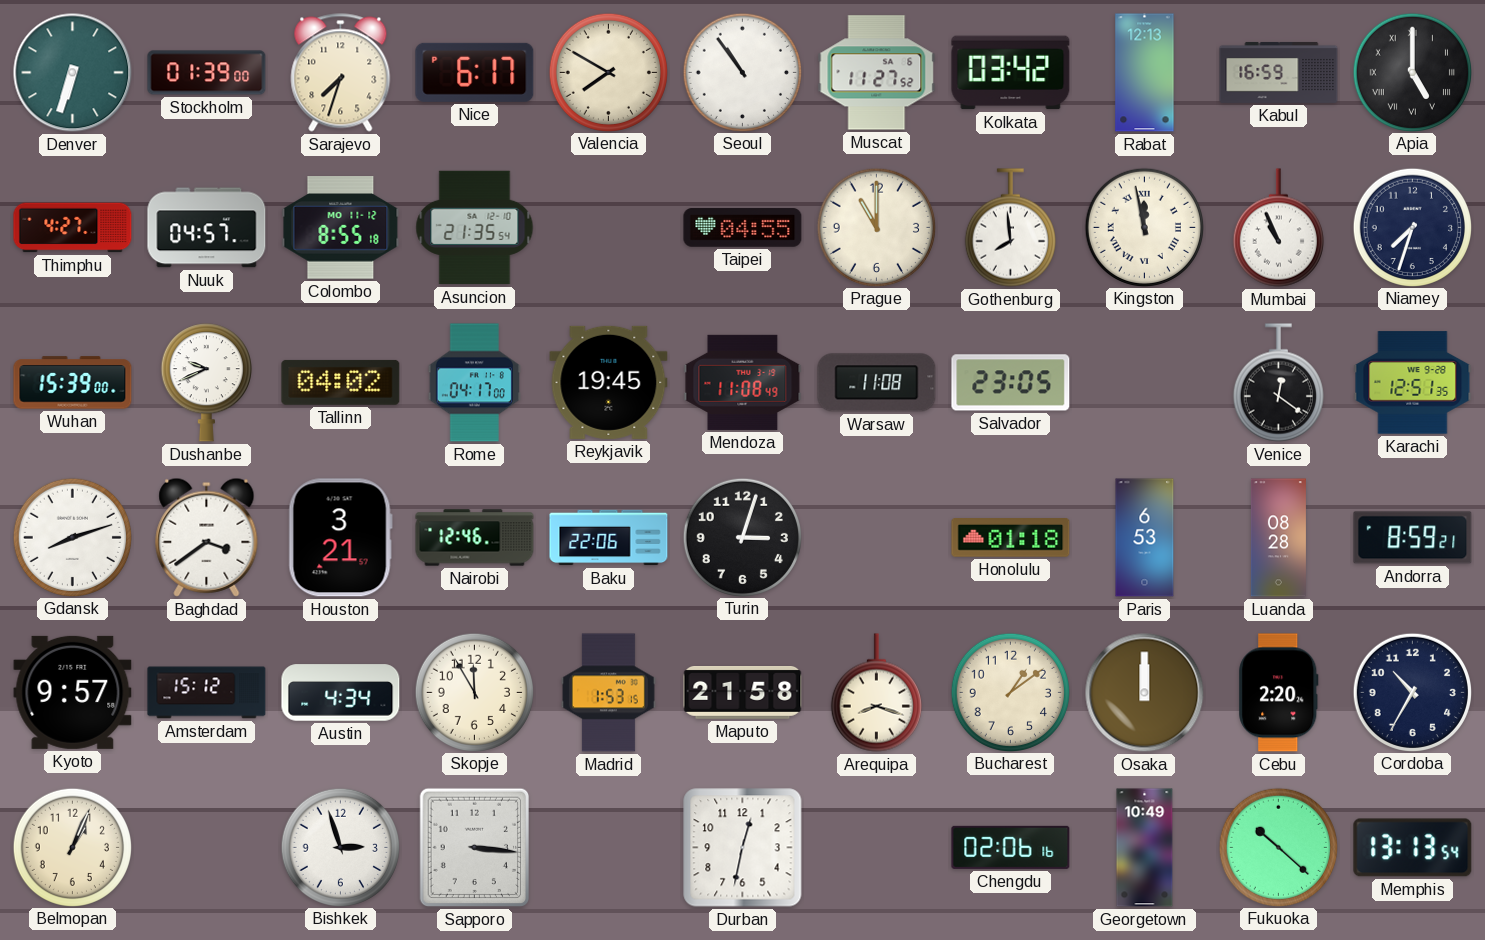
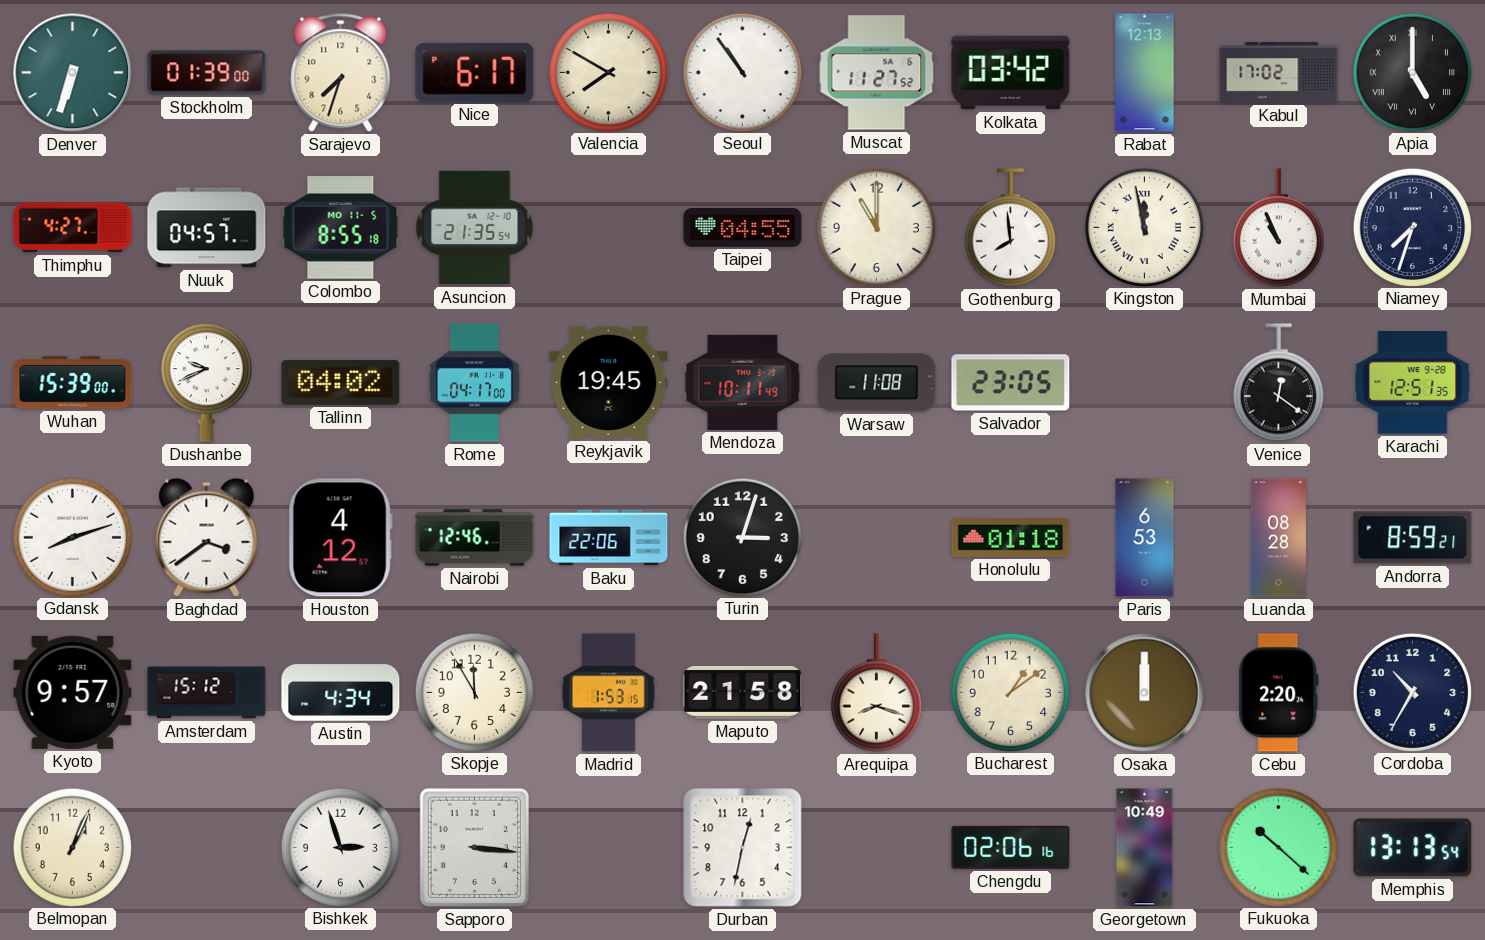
Kabul: 16:59 -> 17:02
Colombo date: MO 11-12 -> MO 11-5
Mendoza: 11:08 -> 10:11
Houston: 3:21 -> 4:12
